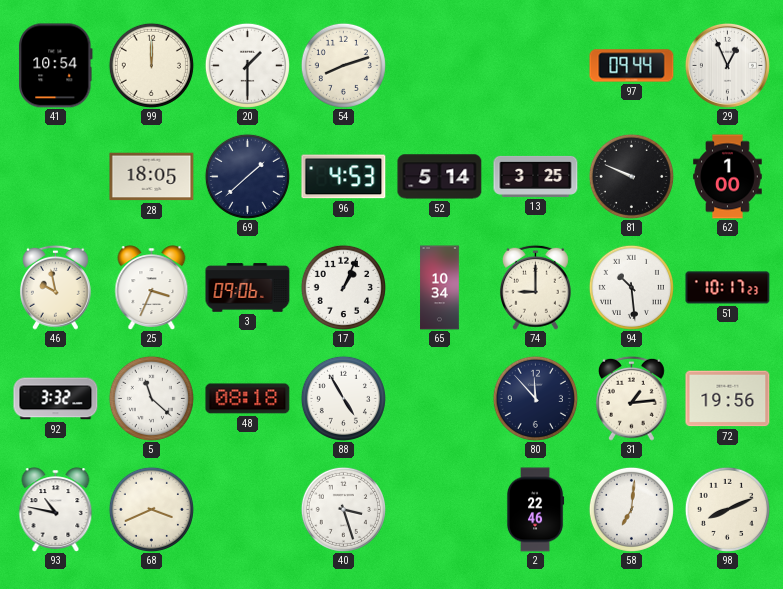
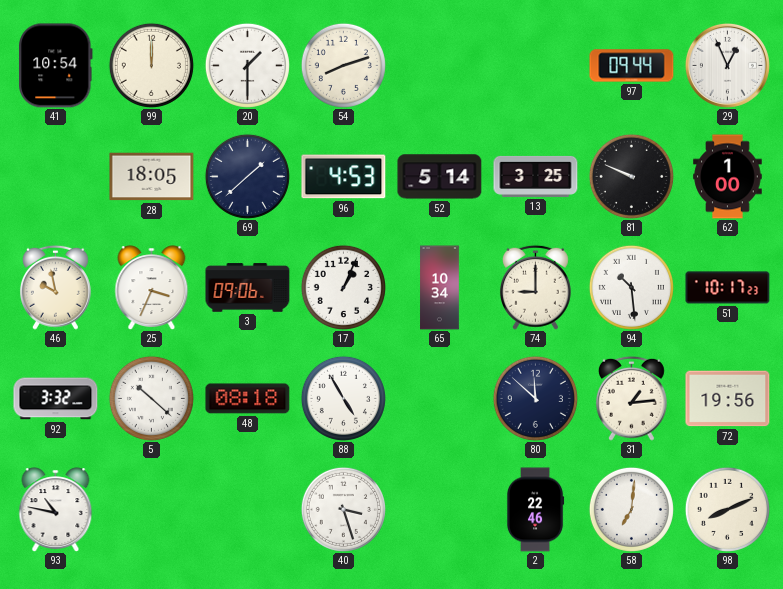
5: 11:22 -> 10:22
80: 11:53 -> 11:52
68: 3:41 -> none
